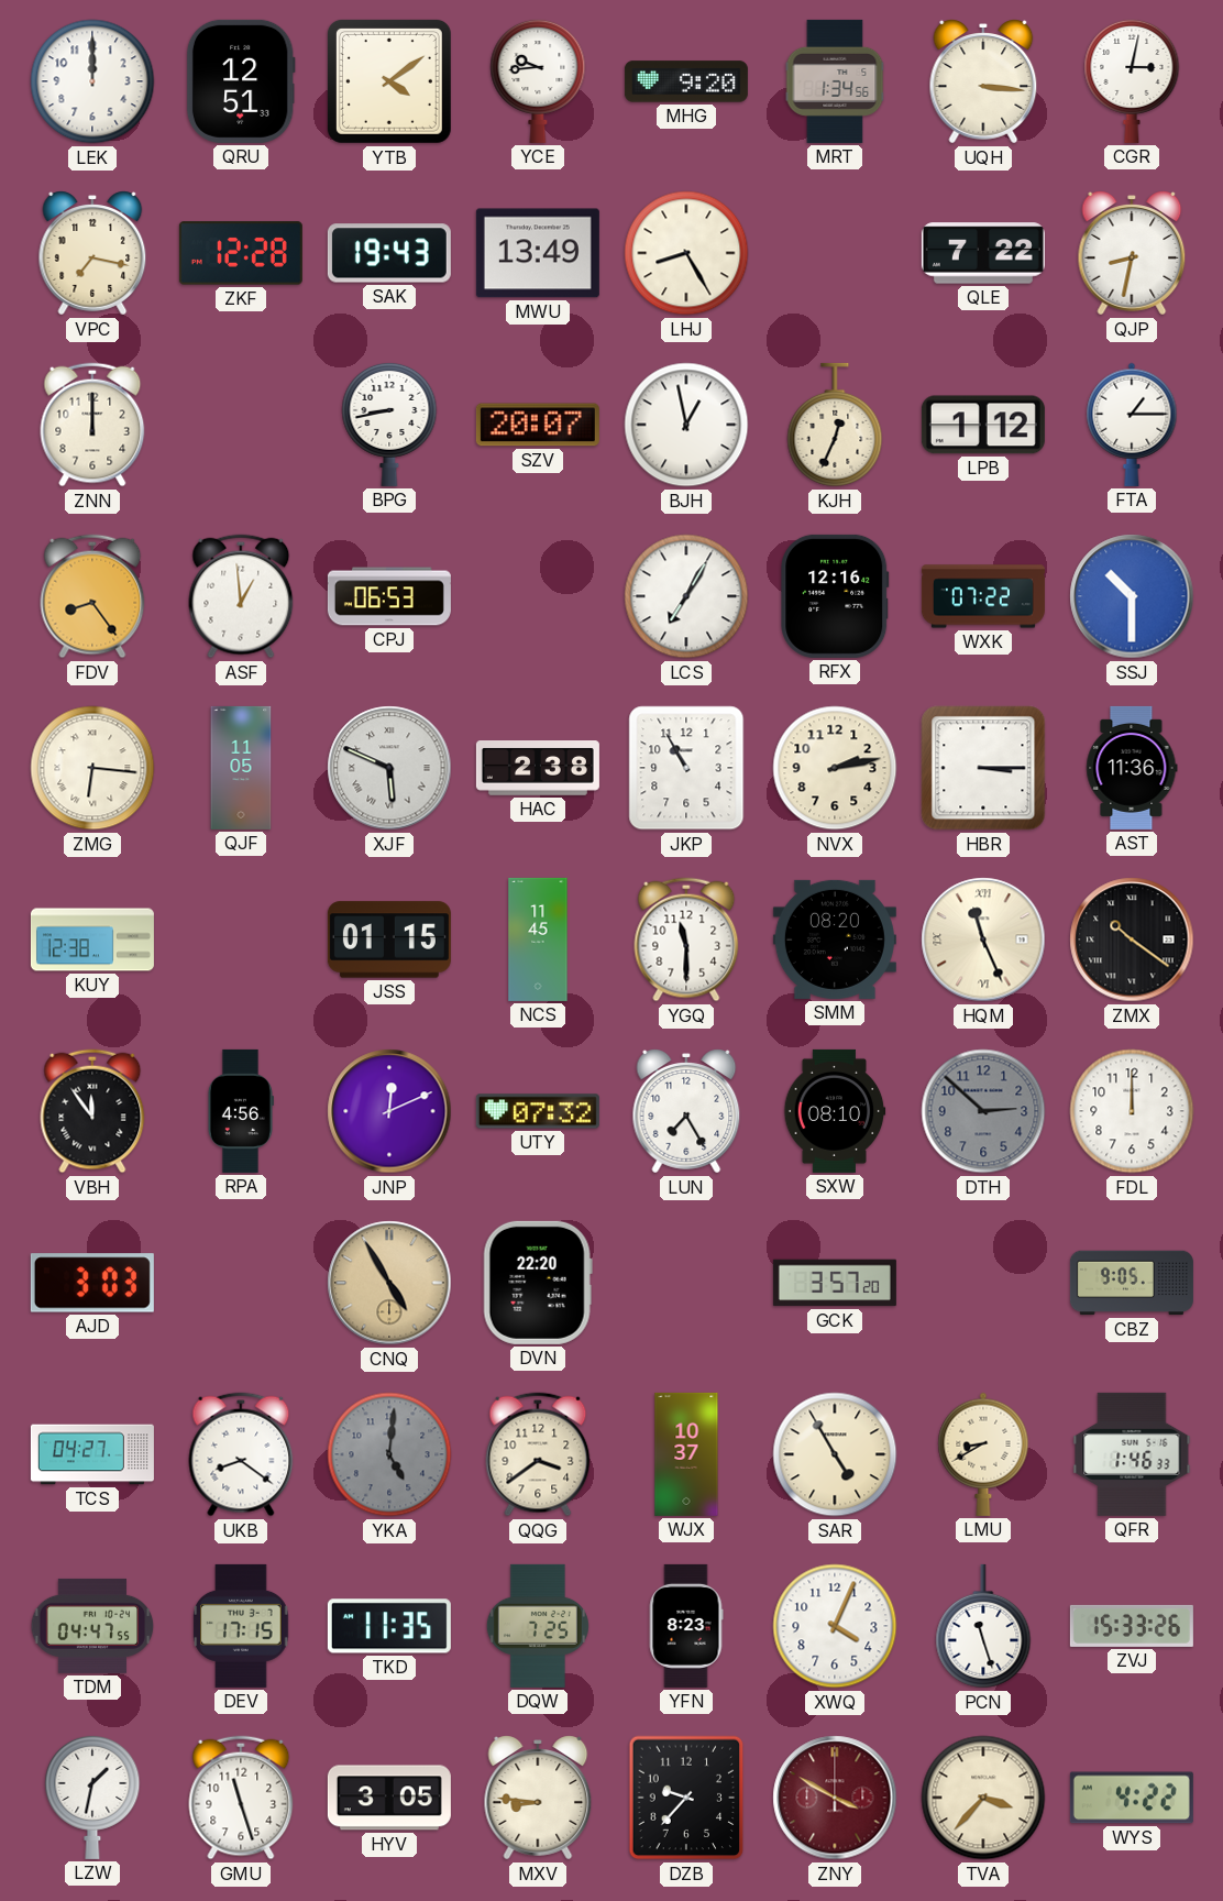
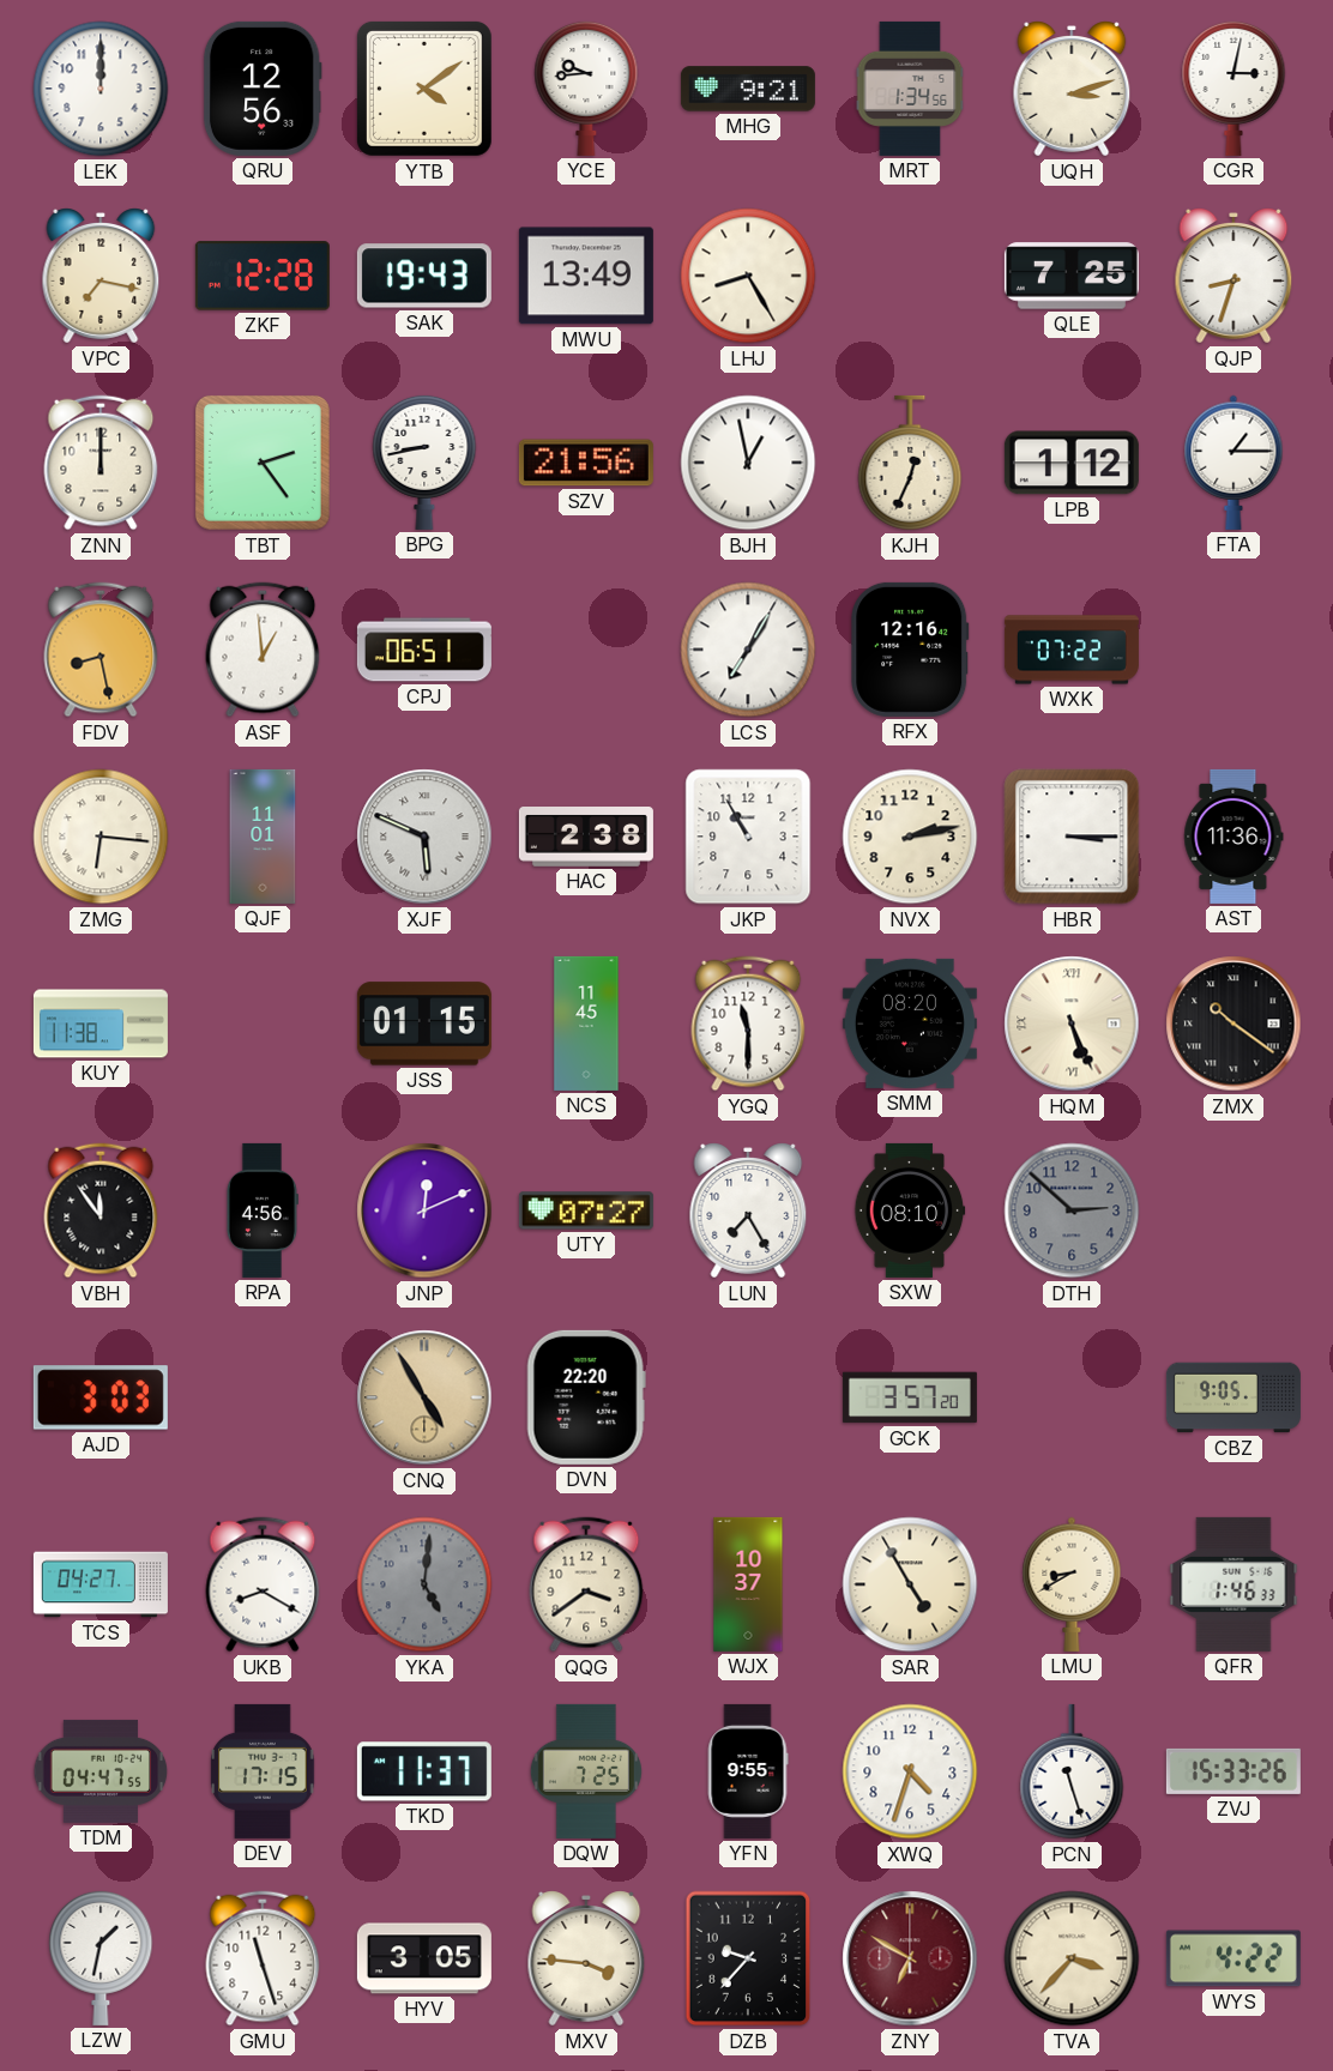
QRU: 12:51 -> 12:56
MHG: 9:20 -> 9:21
UQH: 3:16 -> 3:12
QLE: 7:22 -> 7:25
QJP: 8:32 -> 8:33
TBT: none -> 2:24
SZV: 20:07 -> 21:56
FDV: 8:24 -> 8:28
CPJ: 06:53 -> 06:51
SSJ: 10:30 -> none
QJF: 11:05 -> 11:01
KUY: 12:38 -> 11:38
HQM: 11:26 -> 5:26
UTY: 07:32 -> 07:27
FDL: 12:00 -> none
UKB: 8:21 -> 8:20
TKD: 11:35 -> 11:37
YFN: 8:23 -> 9:55
XWQ: 4:04 -> 4:33
MXV: 8:46 -> 3:46
ZNY: 3:50 -> 6:50
